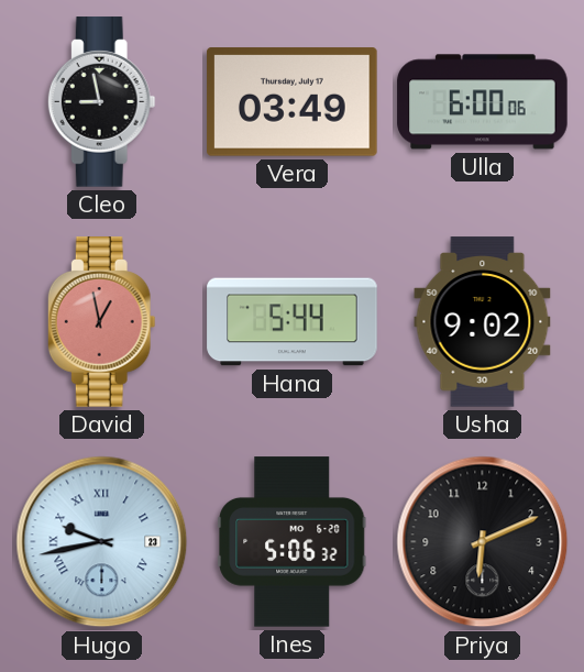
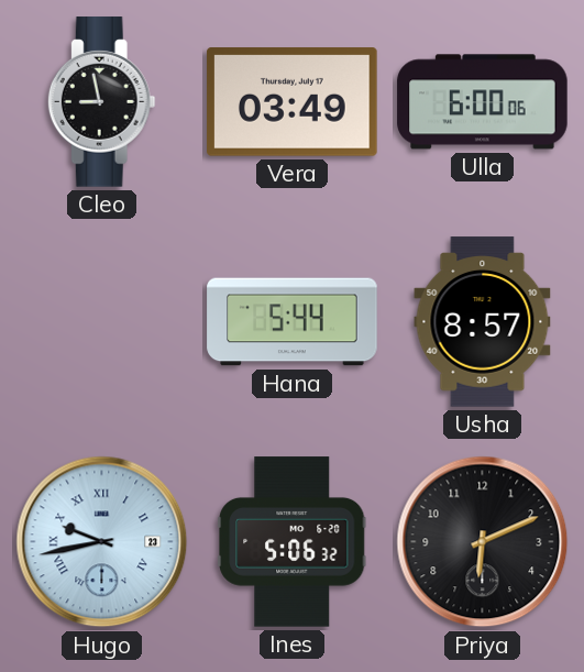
David: 12:58 -> none
Usha: 9:02 -> 8:57
